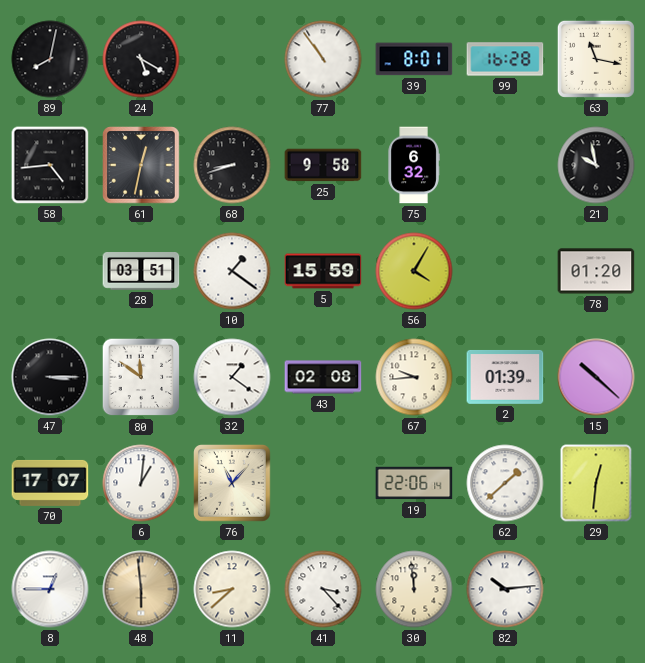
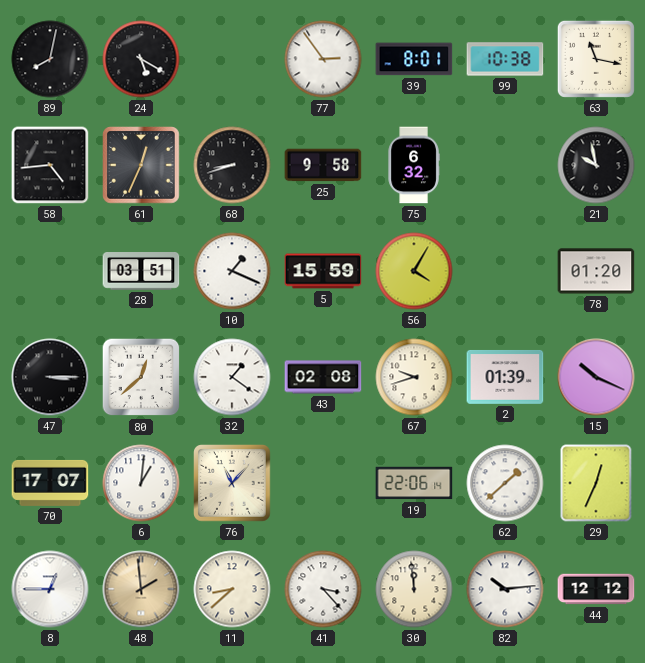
77: 10:54 -> 2:54
99: 16:28 -> 10:38
61: 12:32 -> 12:34
10: 1:21 -> 1:19
80: 11:51 -> 12:38
67: 9:44 -> 9:42
15: 10:22 -> 10:19
29: 12:31 -> 12:34
48: 5:59 -> 1:59
44: none -> 12:12
